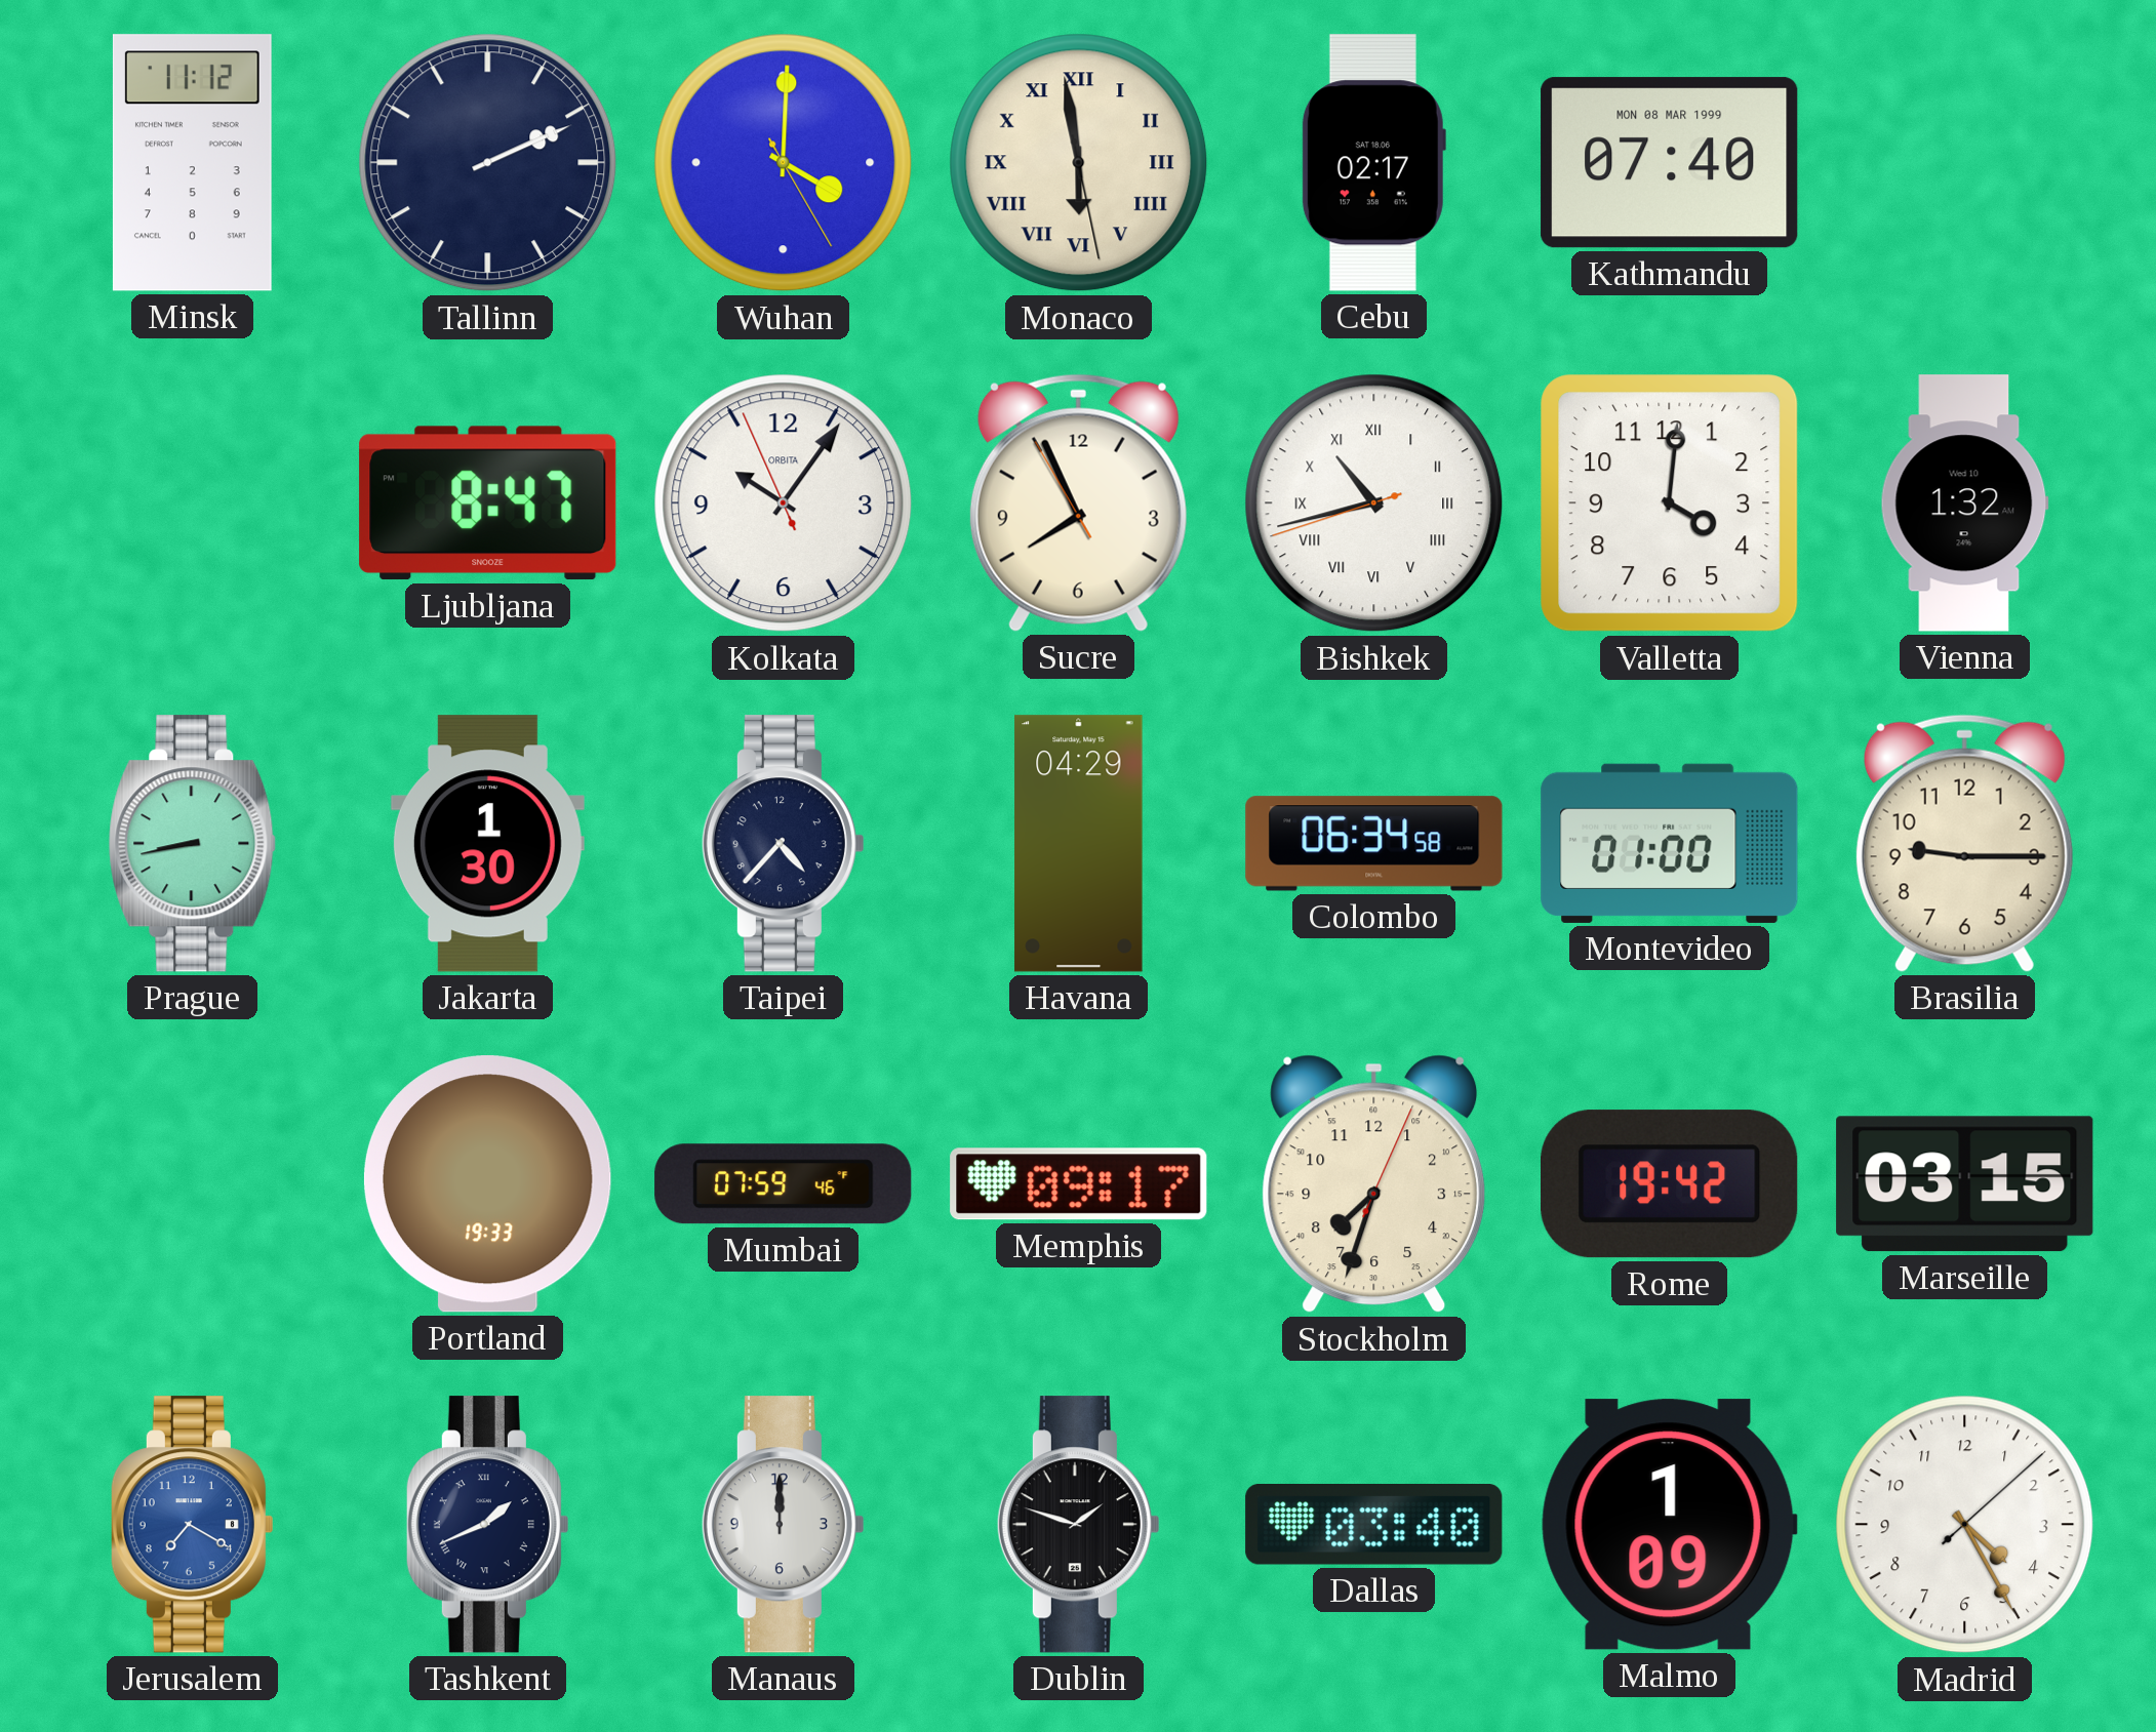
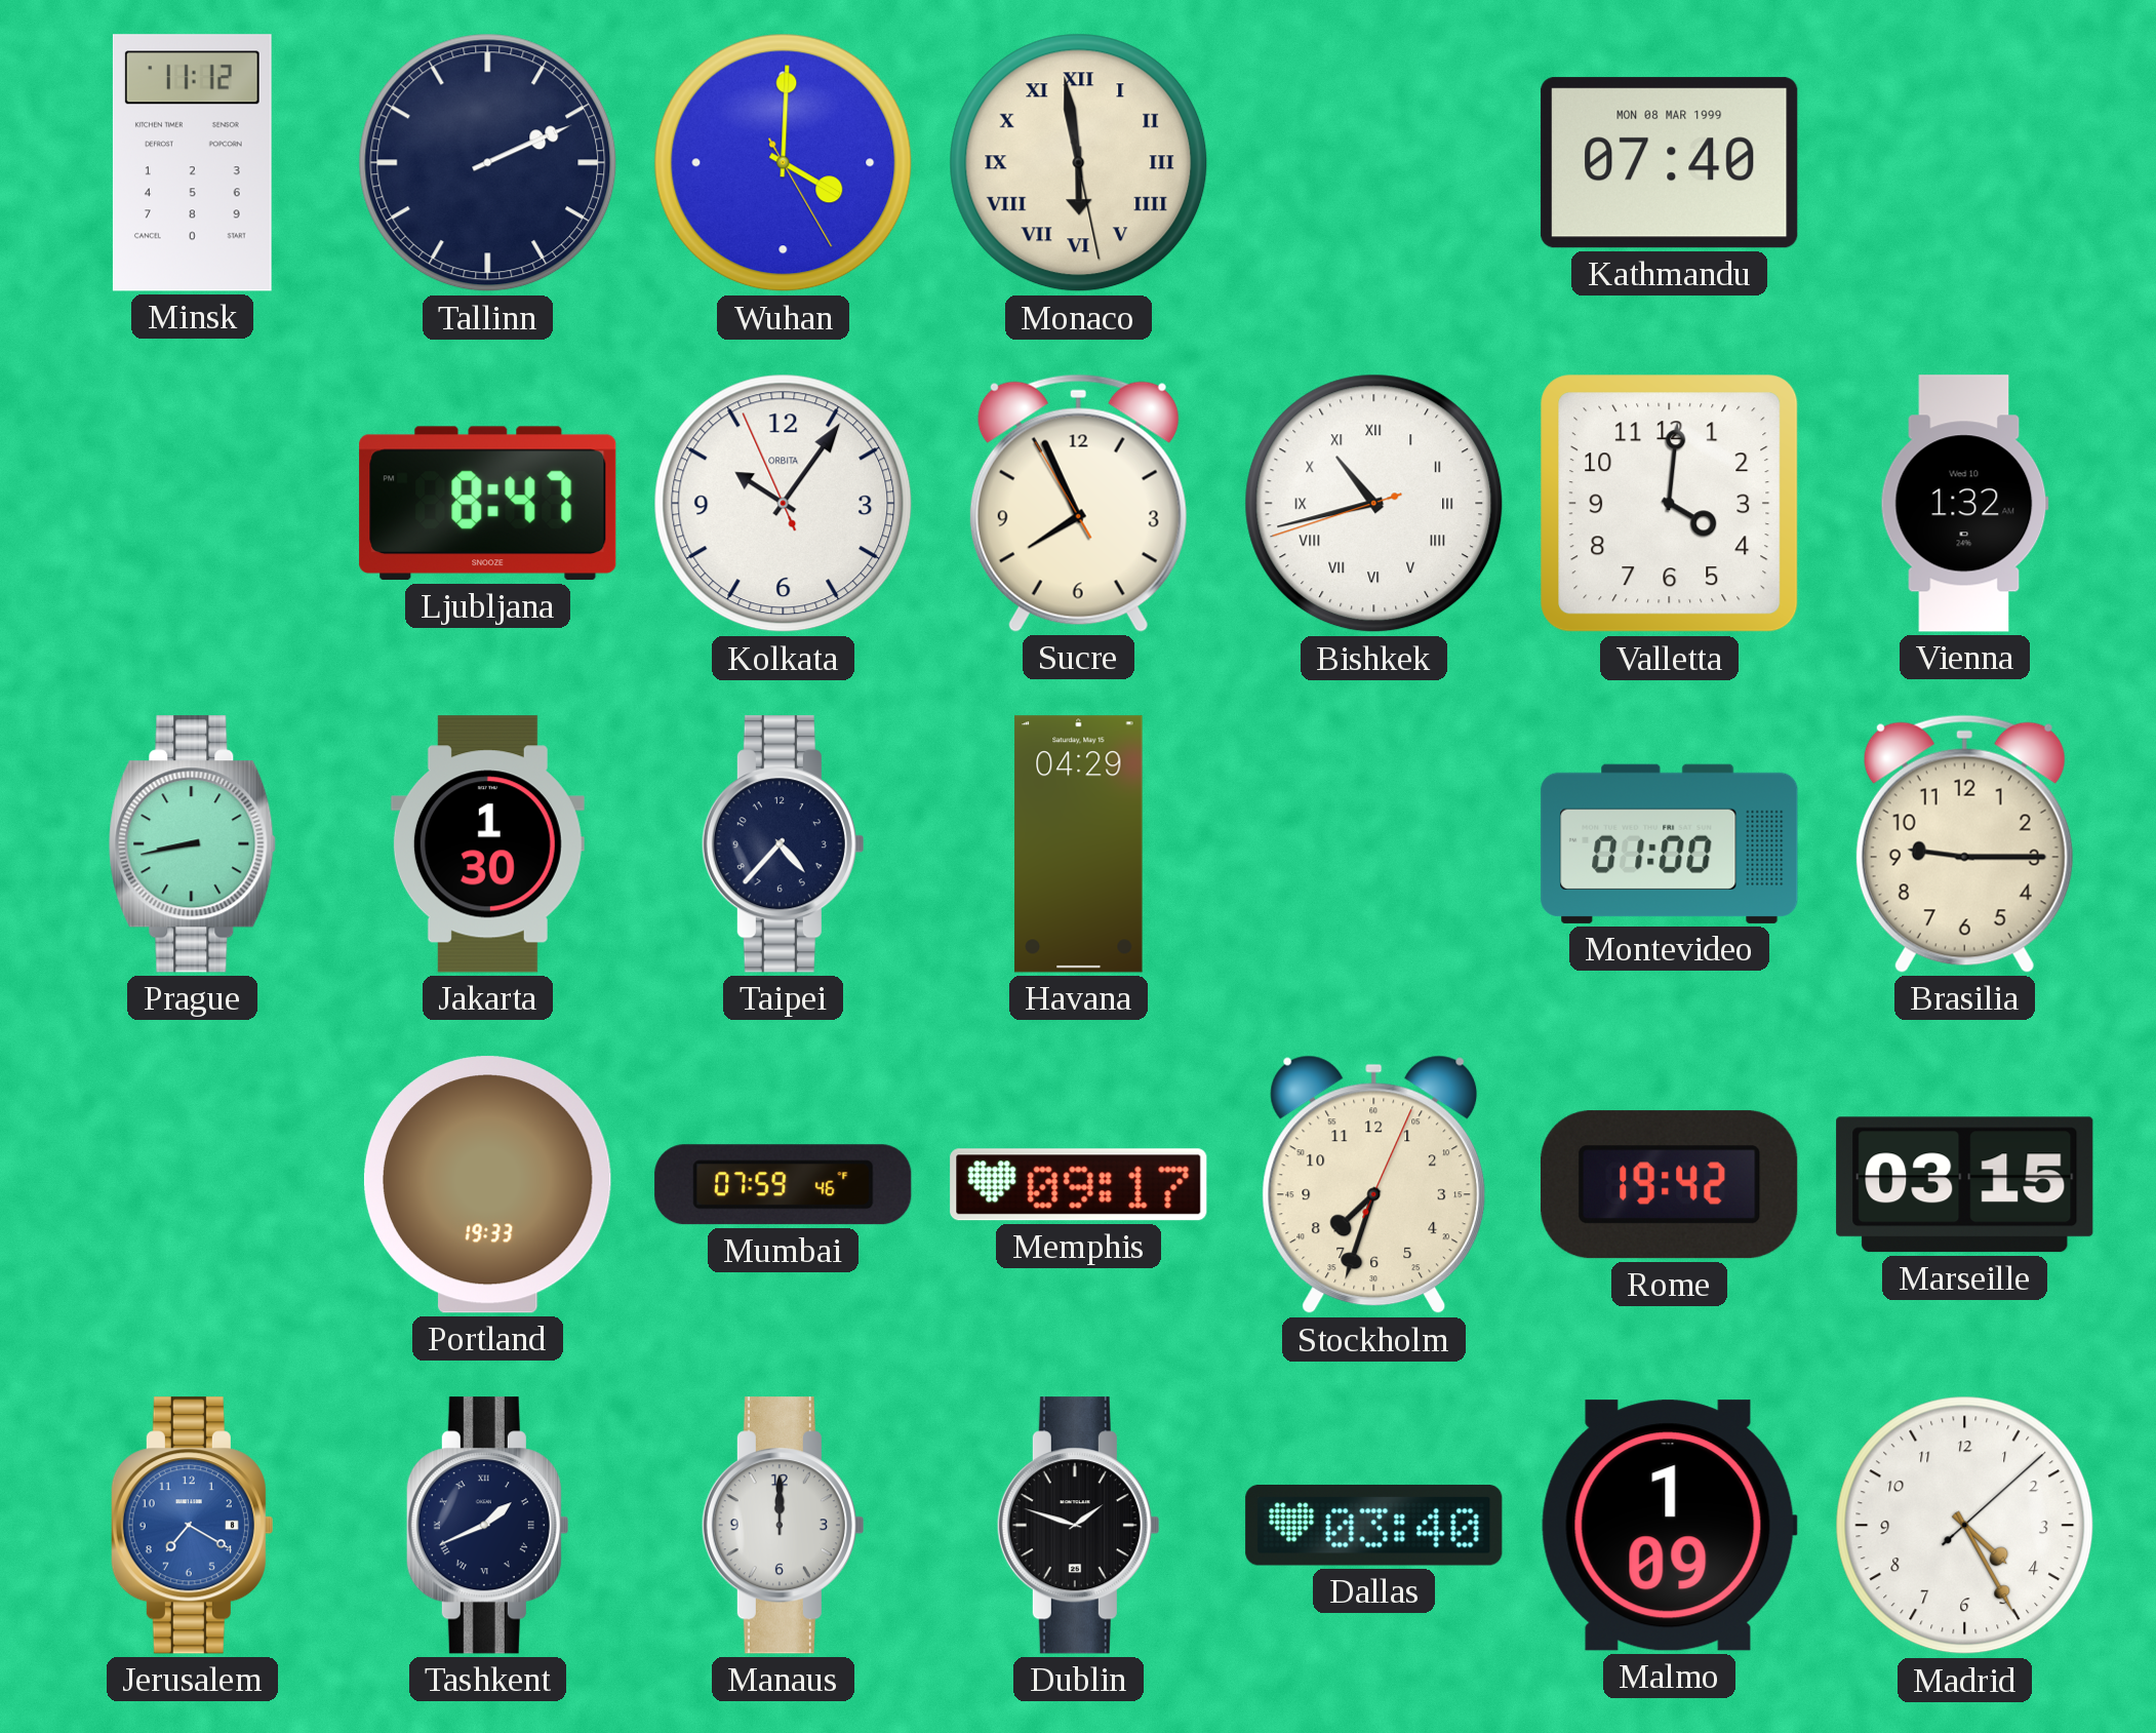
Cebu: 02:17 -> none
Colombo: 06:34 -> none
